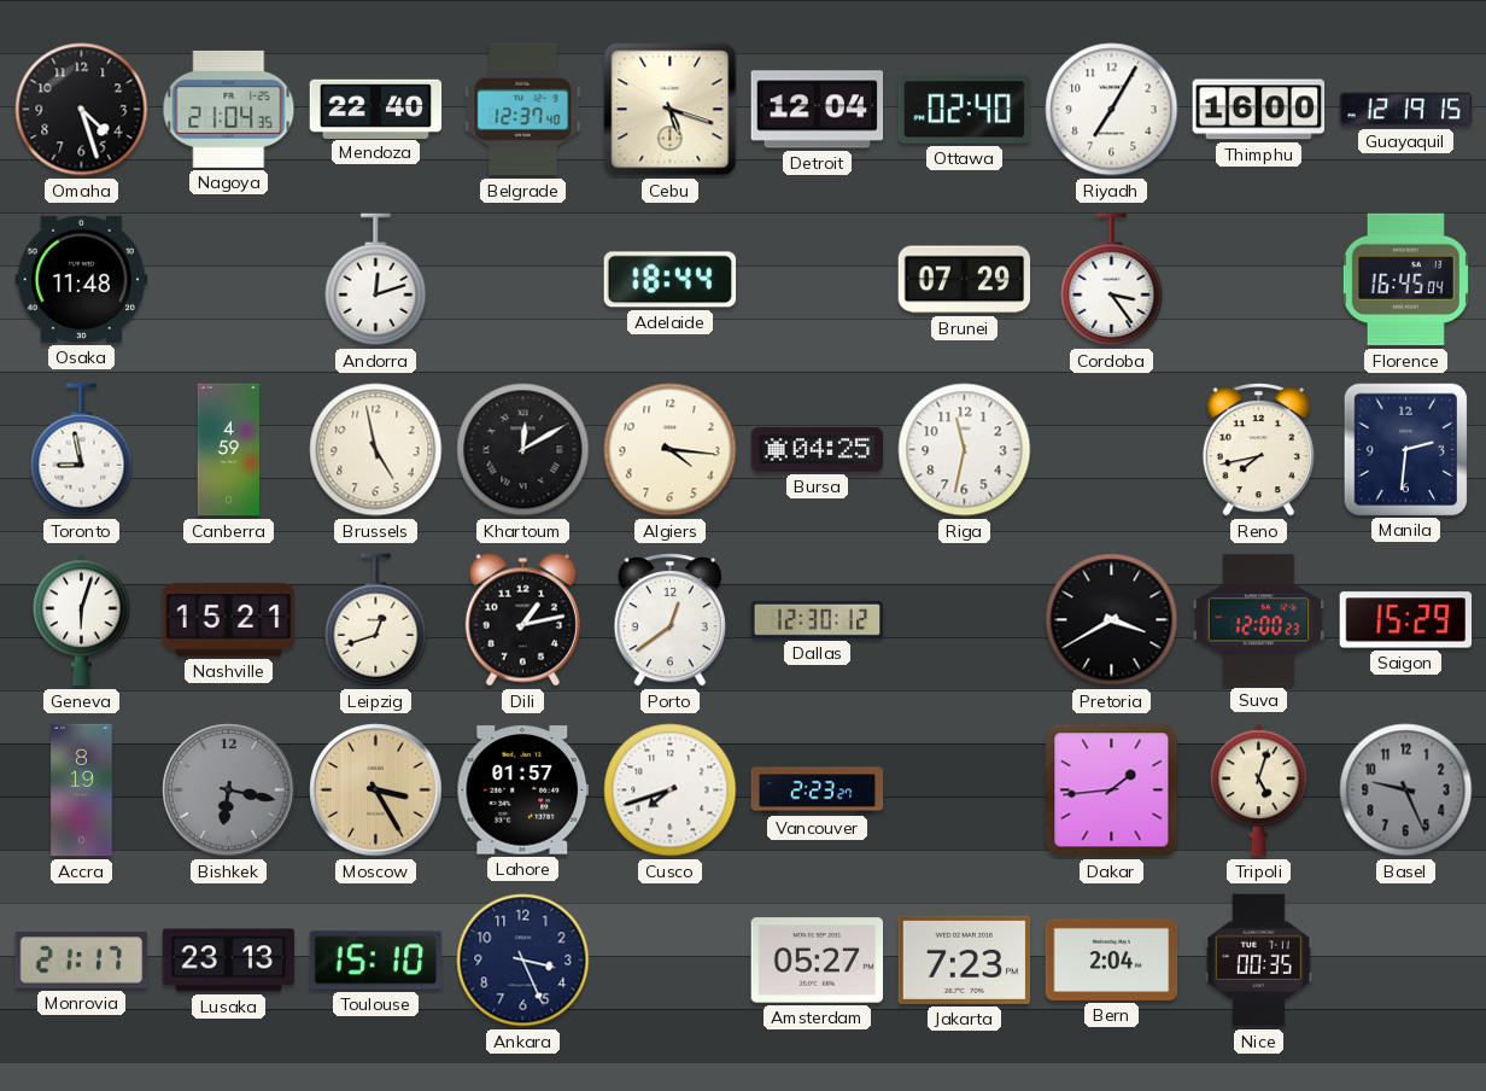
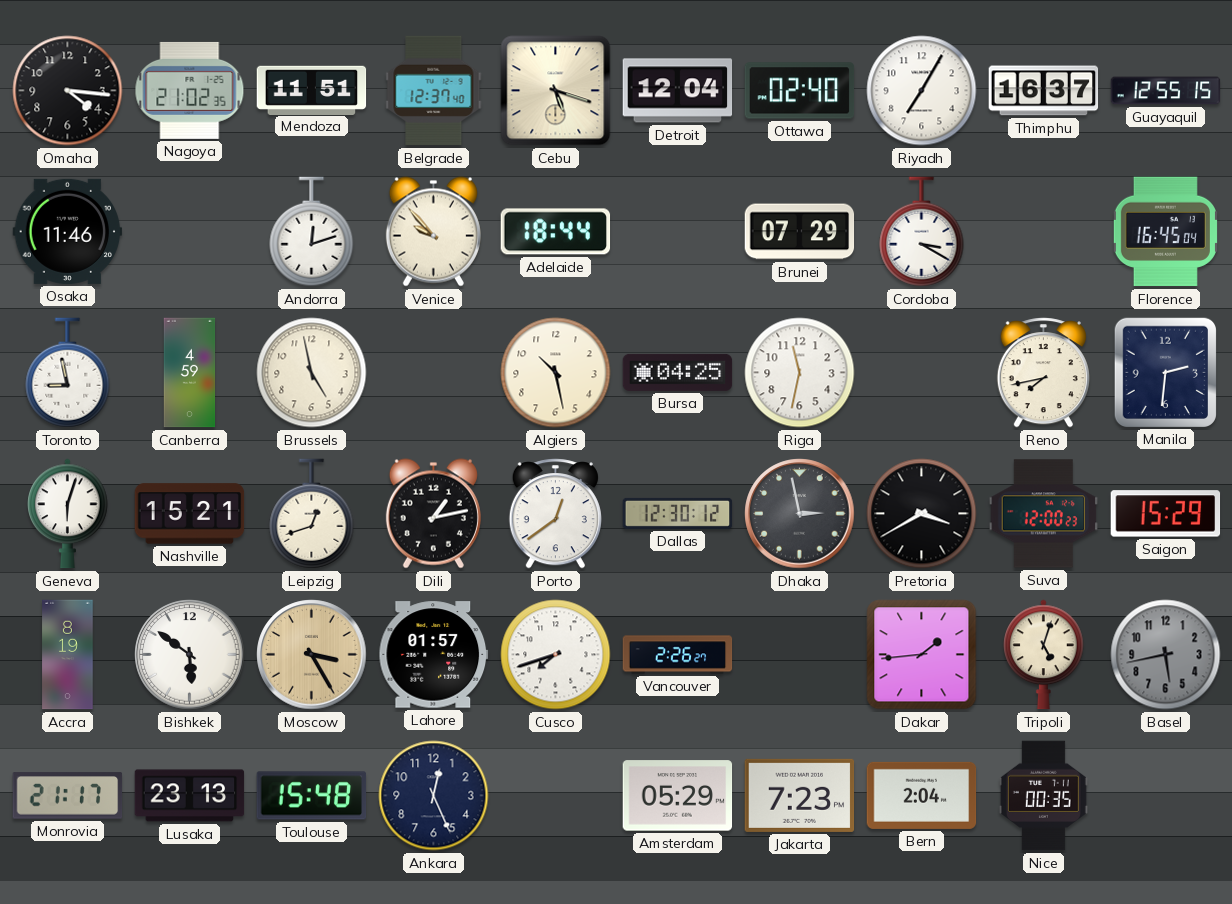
Omaha: 4:27 -> 4:16
Nagoya: 21:04 -> 21:02
Mendoza: 22:40 -> 11:51
Thimphu: 16:00 -> 16:37
Guayaquil: 12:19 -> 12:55
Osaka: 11:48 -> 11:46
Venice: none -> 9:53
Cordoba: 3:24 -> 3:20
Khartoum: 12:10 -> none
Algiers: 4:16 -> 10:28
Dhaka: none -> 2:58
Bishkek: 6:17 -> 5:51
Bishkek dial: grey -> white
Vancouver: 2:23 -> 2:26
Basel: 9:26 -> 5:43
Toulouse: 15:10 -> 15:48
Ankara: 3:26 -> 12:26
Amsterdam: 05:27 -> 05:29
